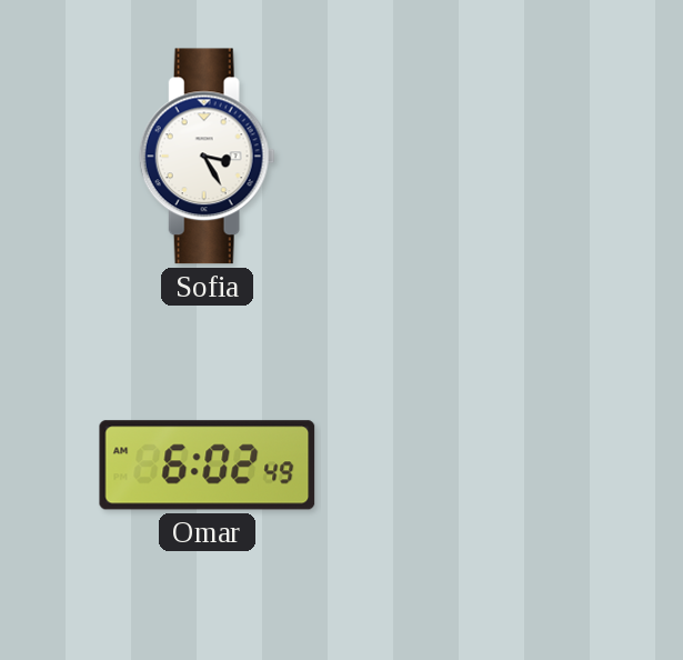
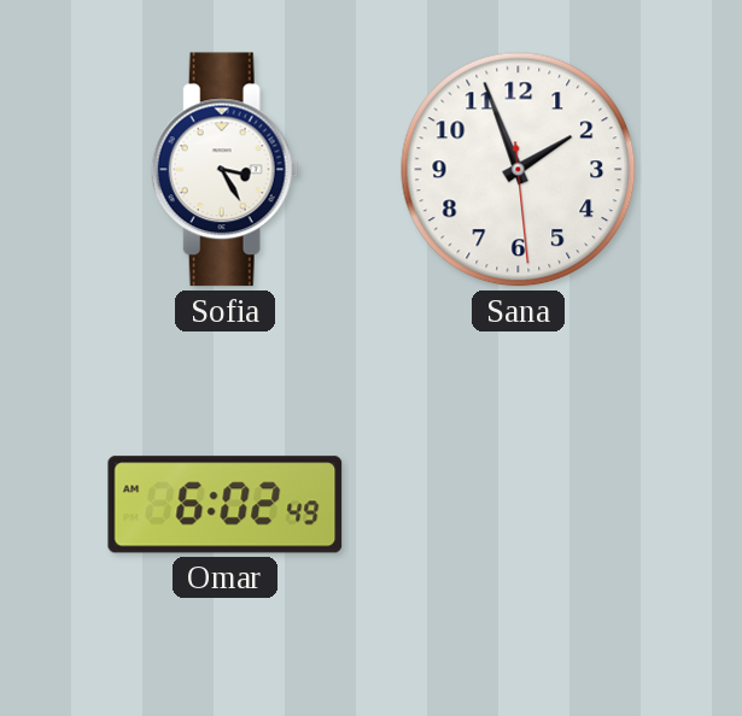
Sana: none -> 1:56
